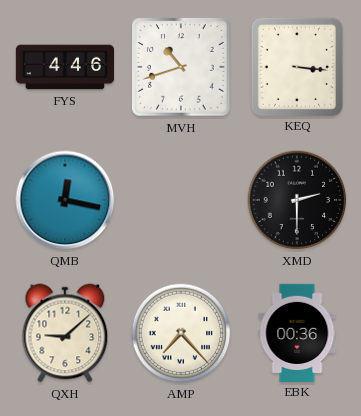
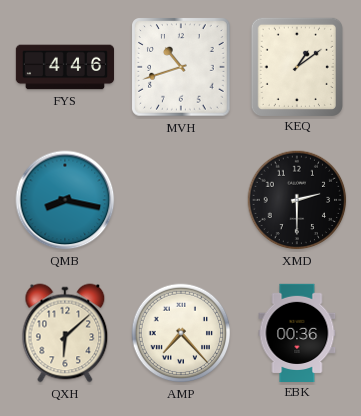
KEQ: 3:16 -> 1:09
QMB: 12:17 -> 8:17
QXH: 9:08 -> 6:08
